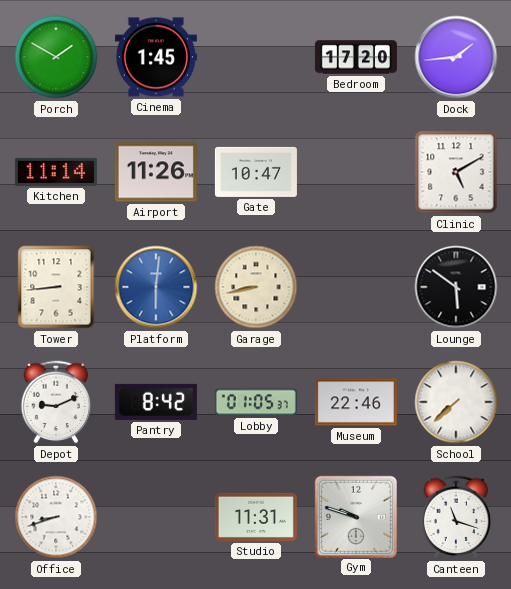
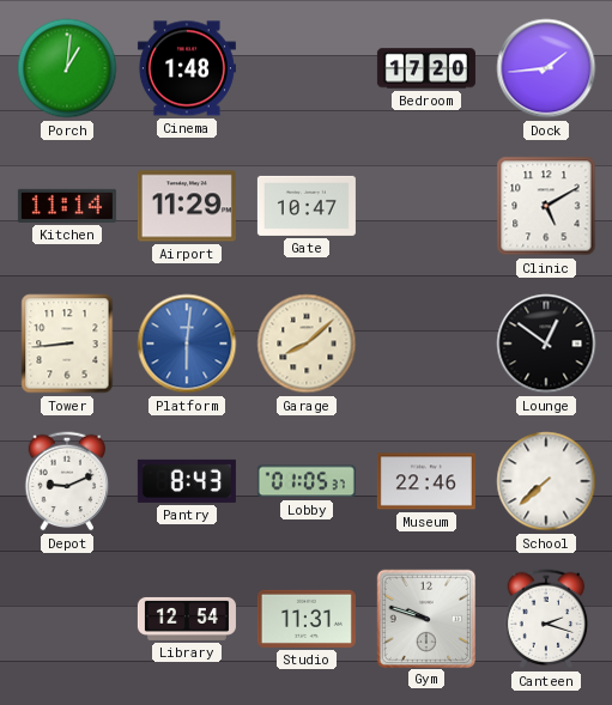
Porch: 1:50 -> 1:01
Cinema: 1:45 -> 1:48
Airport: 11:26 -> 11:29
Garage: 8:43 -> 8:08
Lounge: 5:51 -> 12:51
Pantry: 8:42 -> 8:43
Office: 8:42 -> none
Library: none -> 12:54
Canteen: 11:18 -> 2:18
